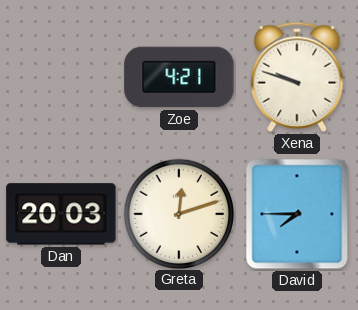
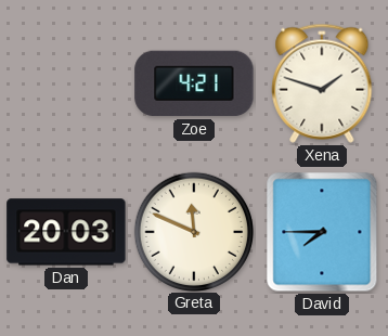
Xena: 9:48 -> 1:48
Greta: 12:12 -> 11:49
